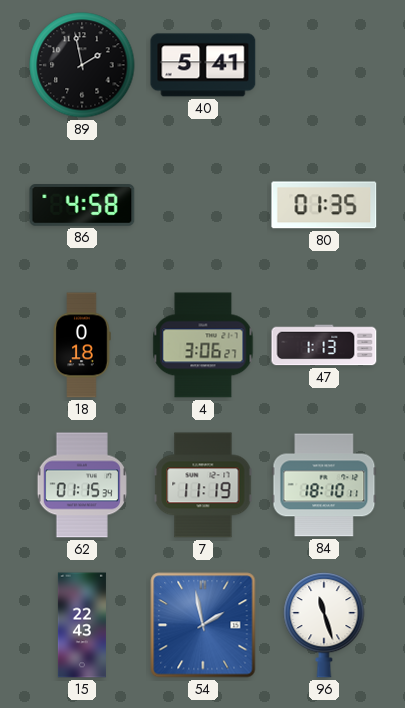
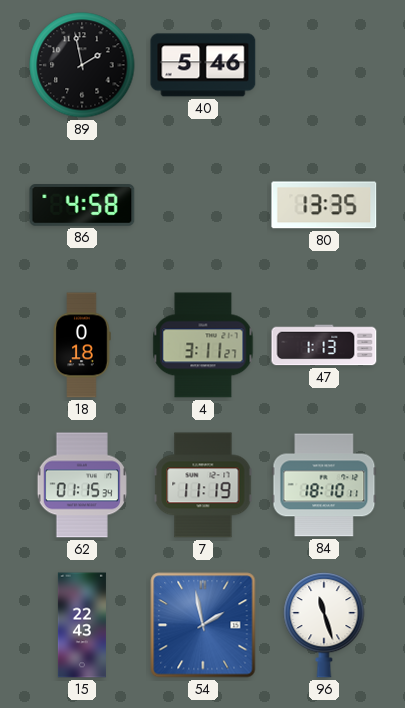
40: 5:41 -> 5:46
80: 01:35 -> 13:35
4: 3:06 -> 3:11
